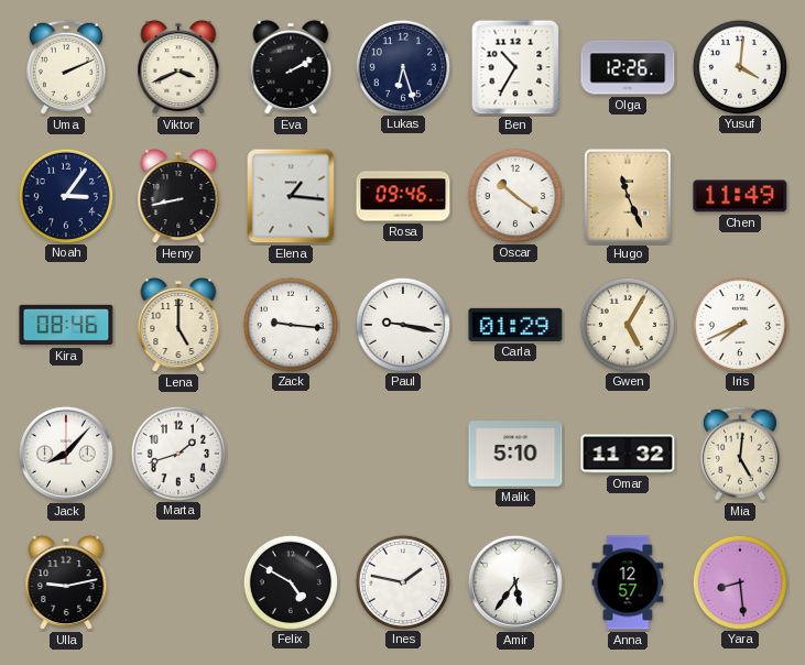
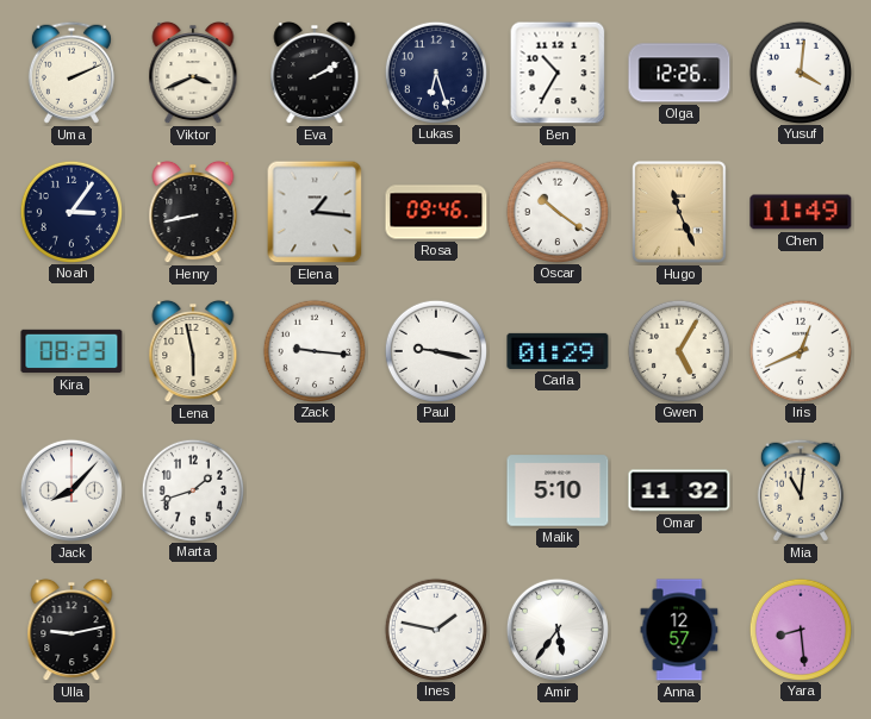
Kira: 08:46 -> 08:23
Lena: 5:00 -> 5:58
Iris: 7:41 -> 12:41
Mia: 5:01 -> 11:01
Felix: 4:50 -> none
